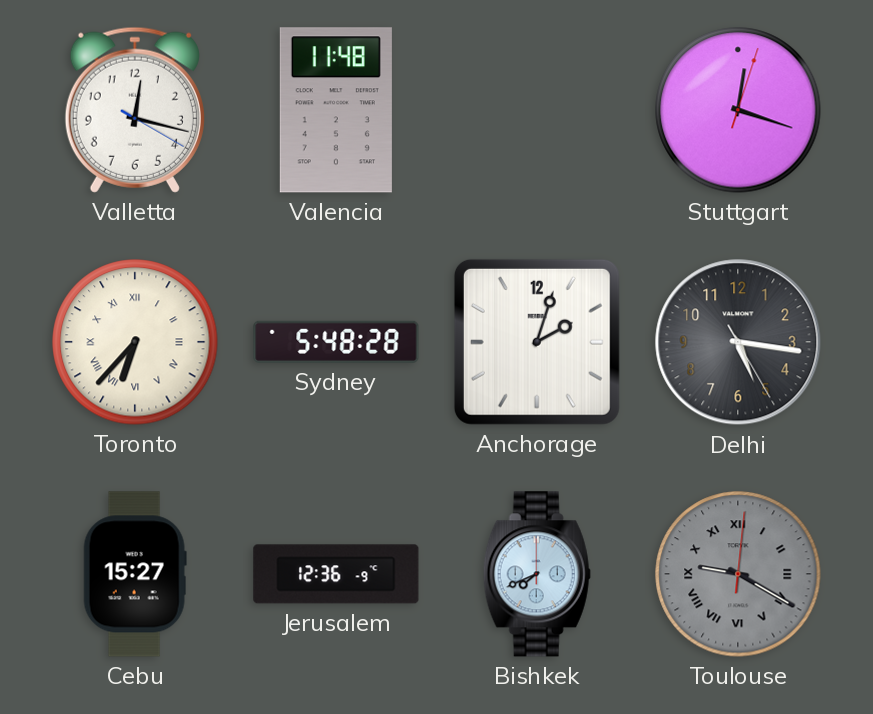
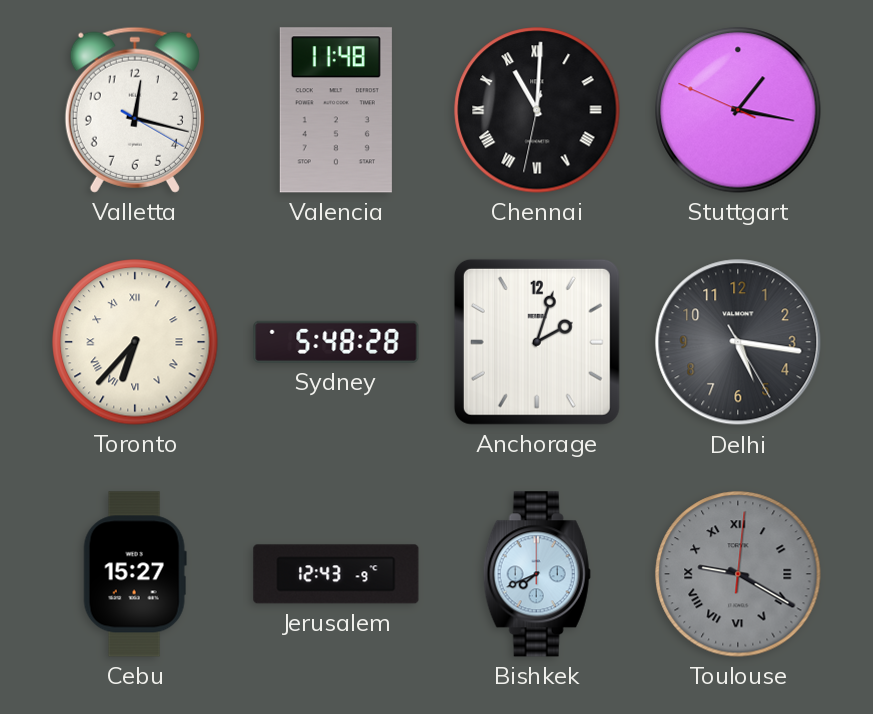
Chennai: none -> 11:00
Stuttgart: 12:18 -> 1:16
Jerusalem: 12:36 -> 12:43
